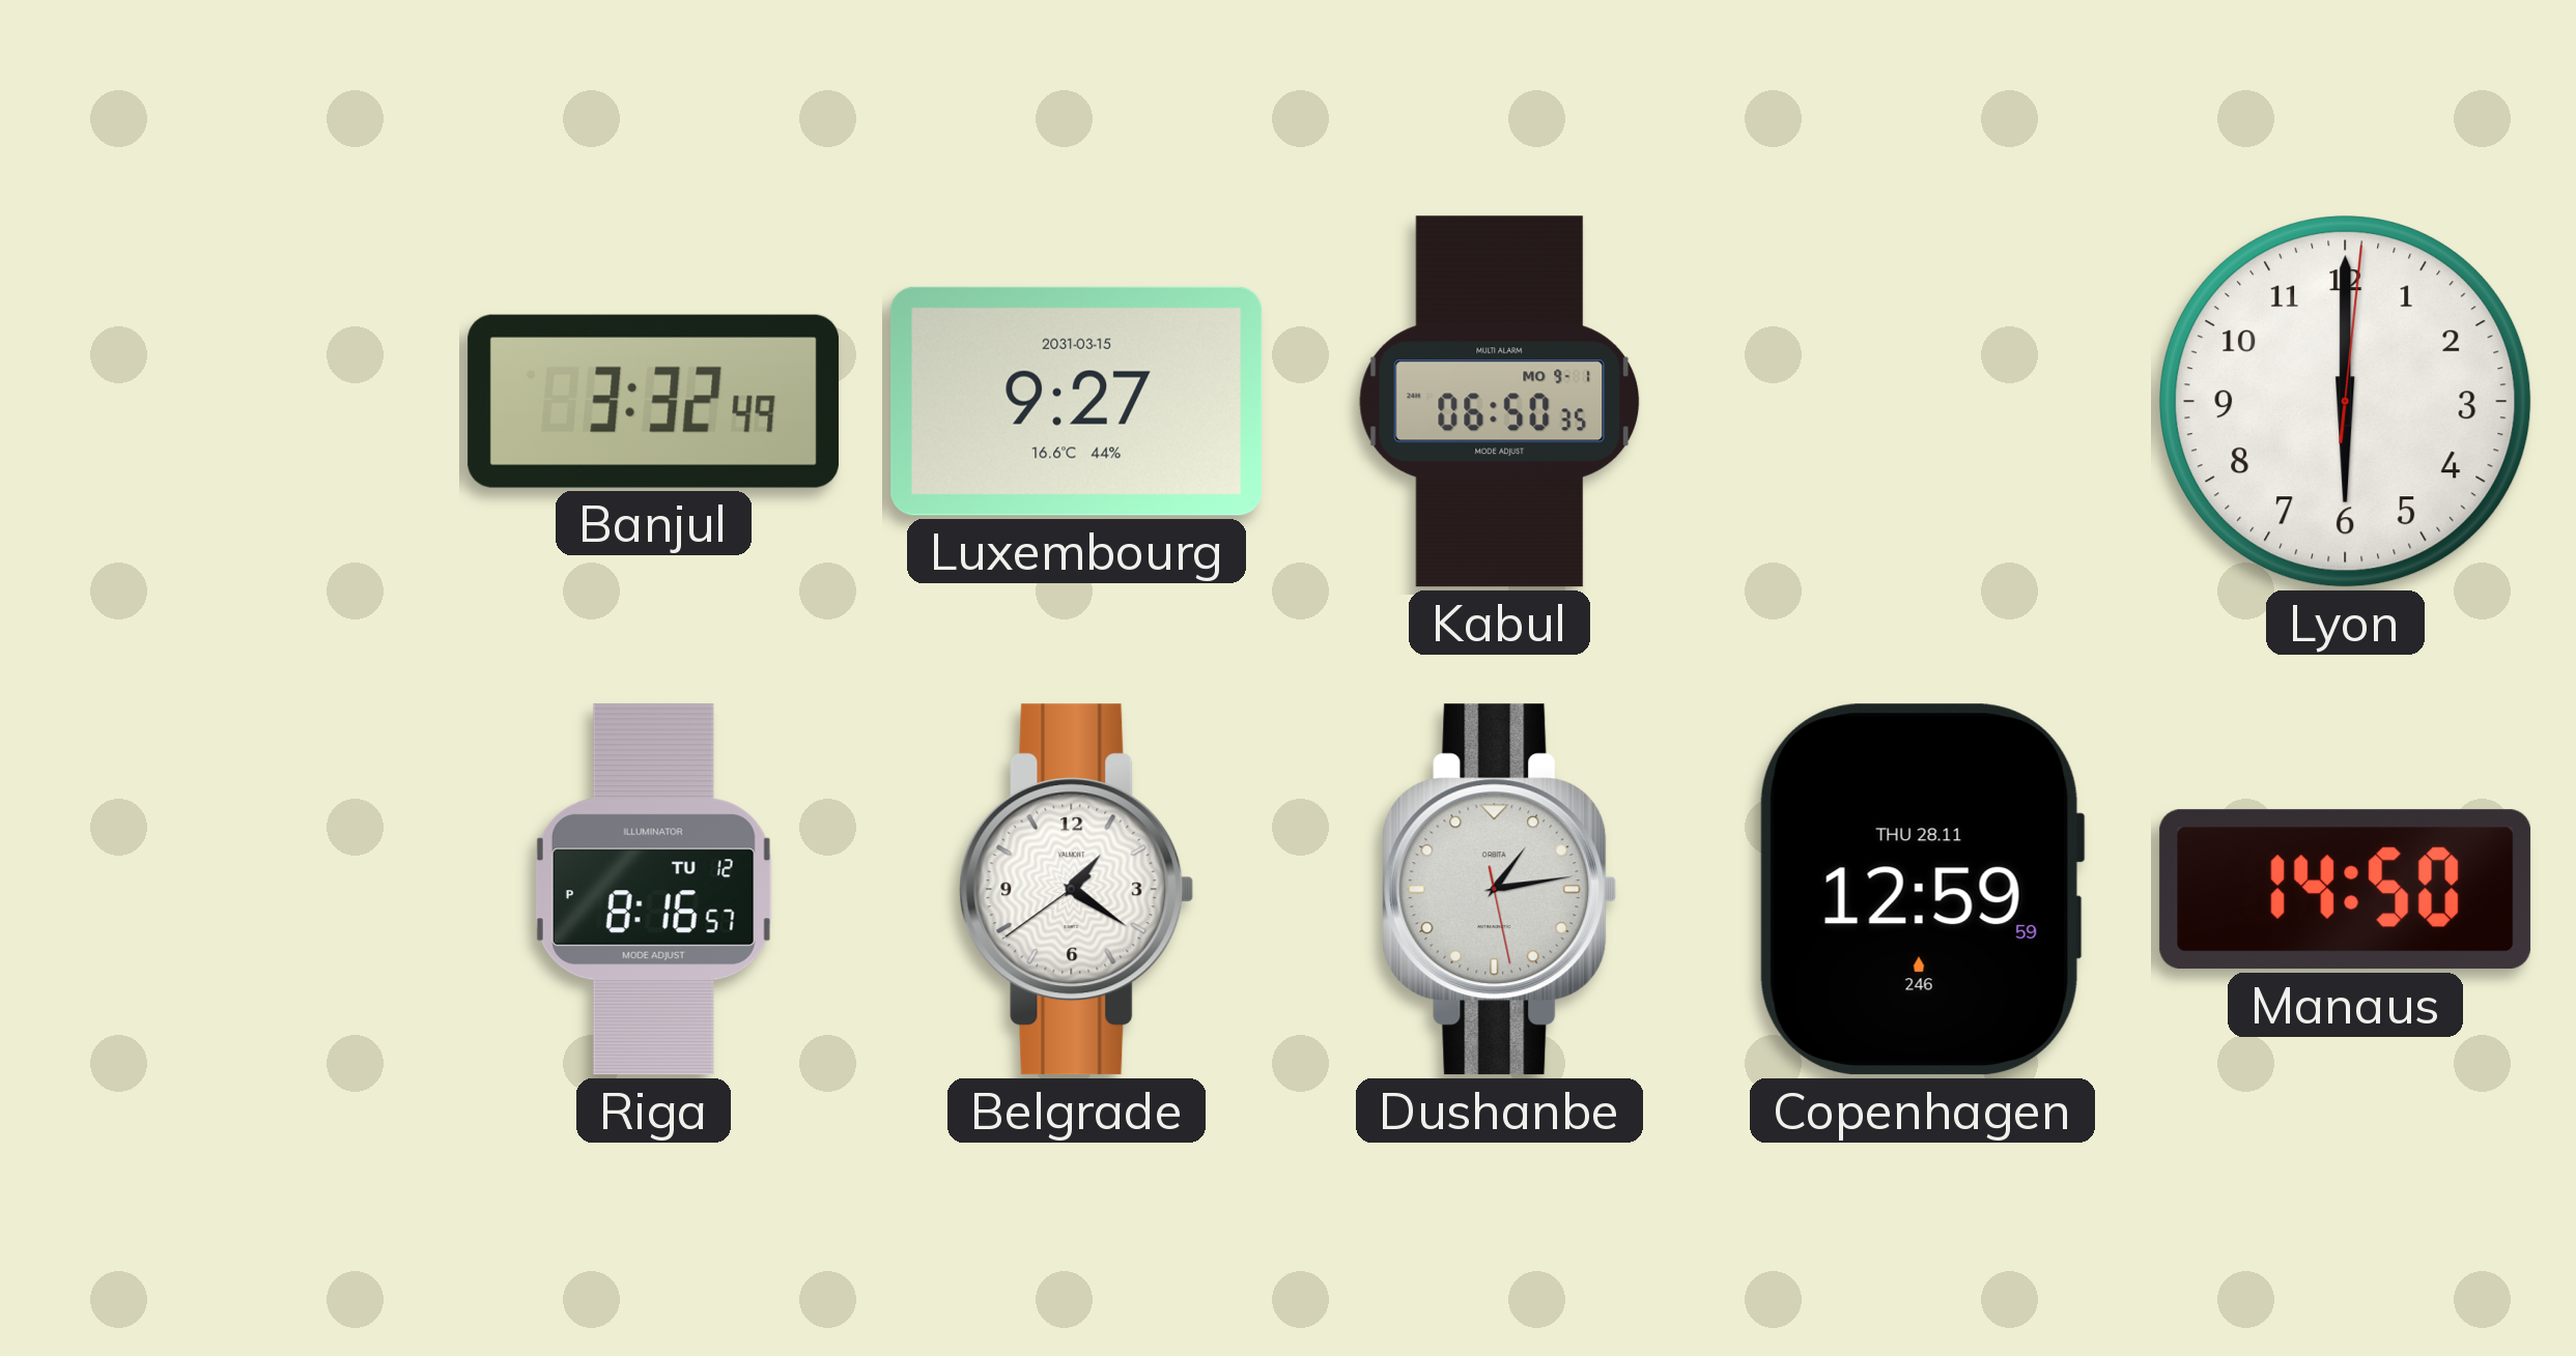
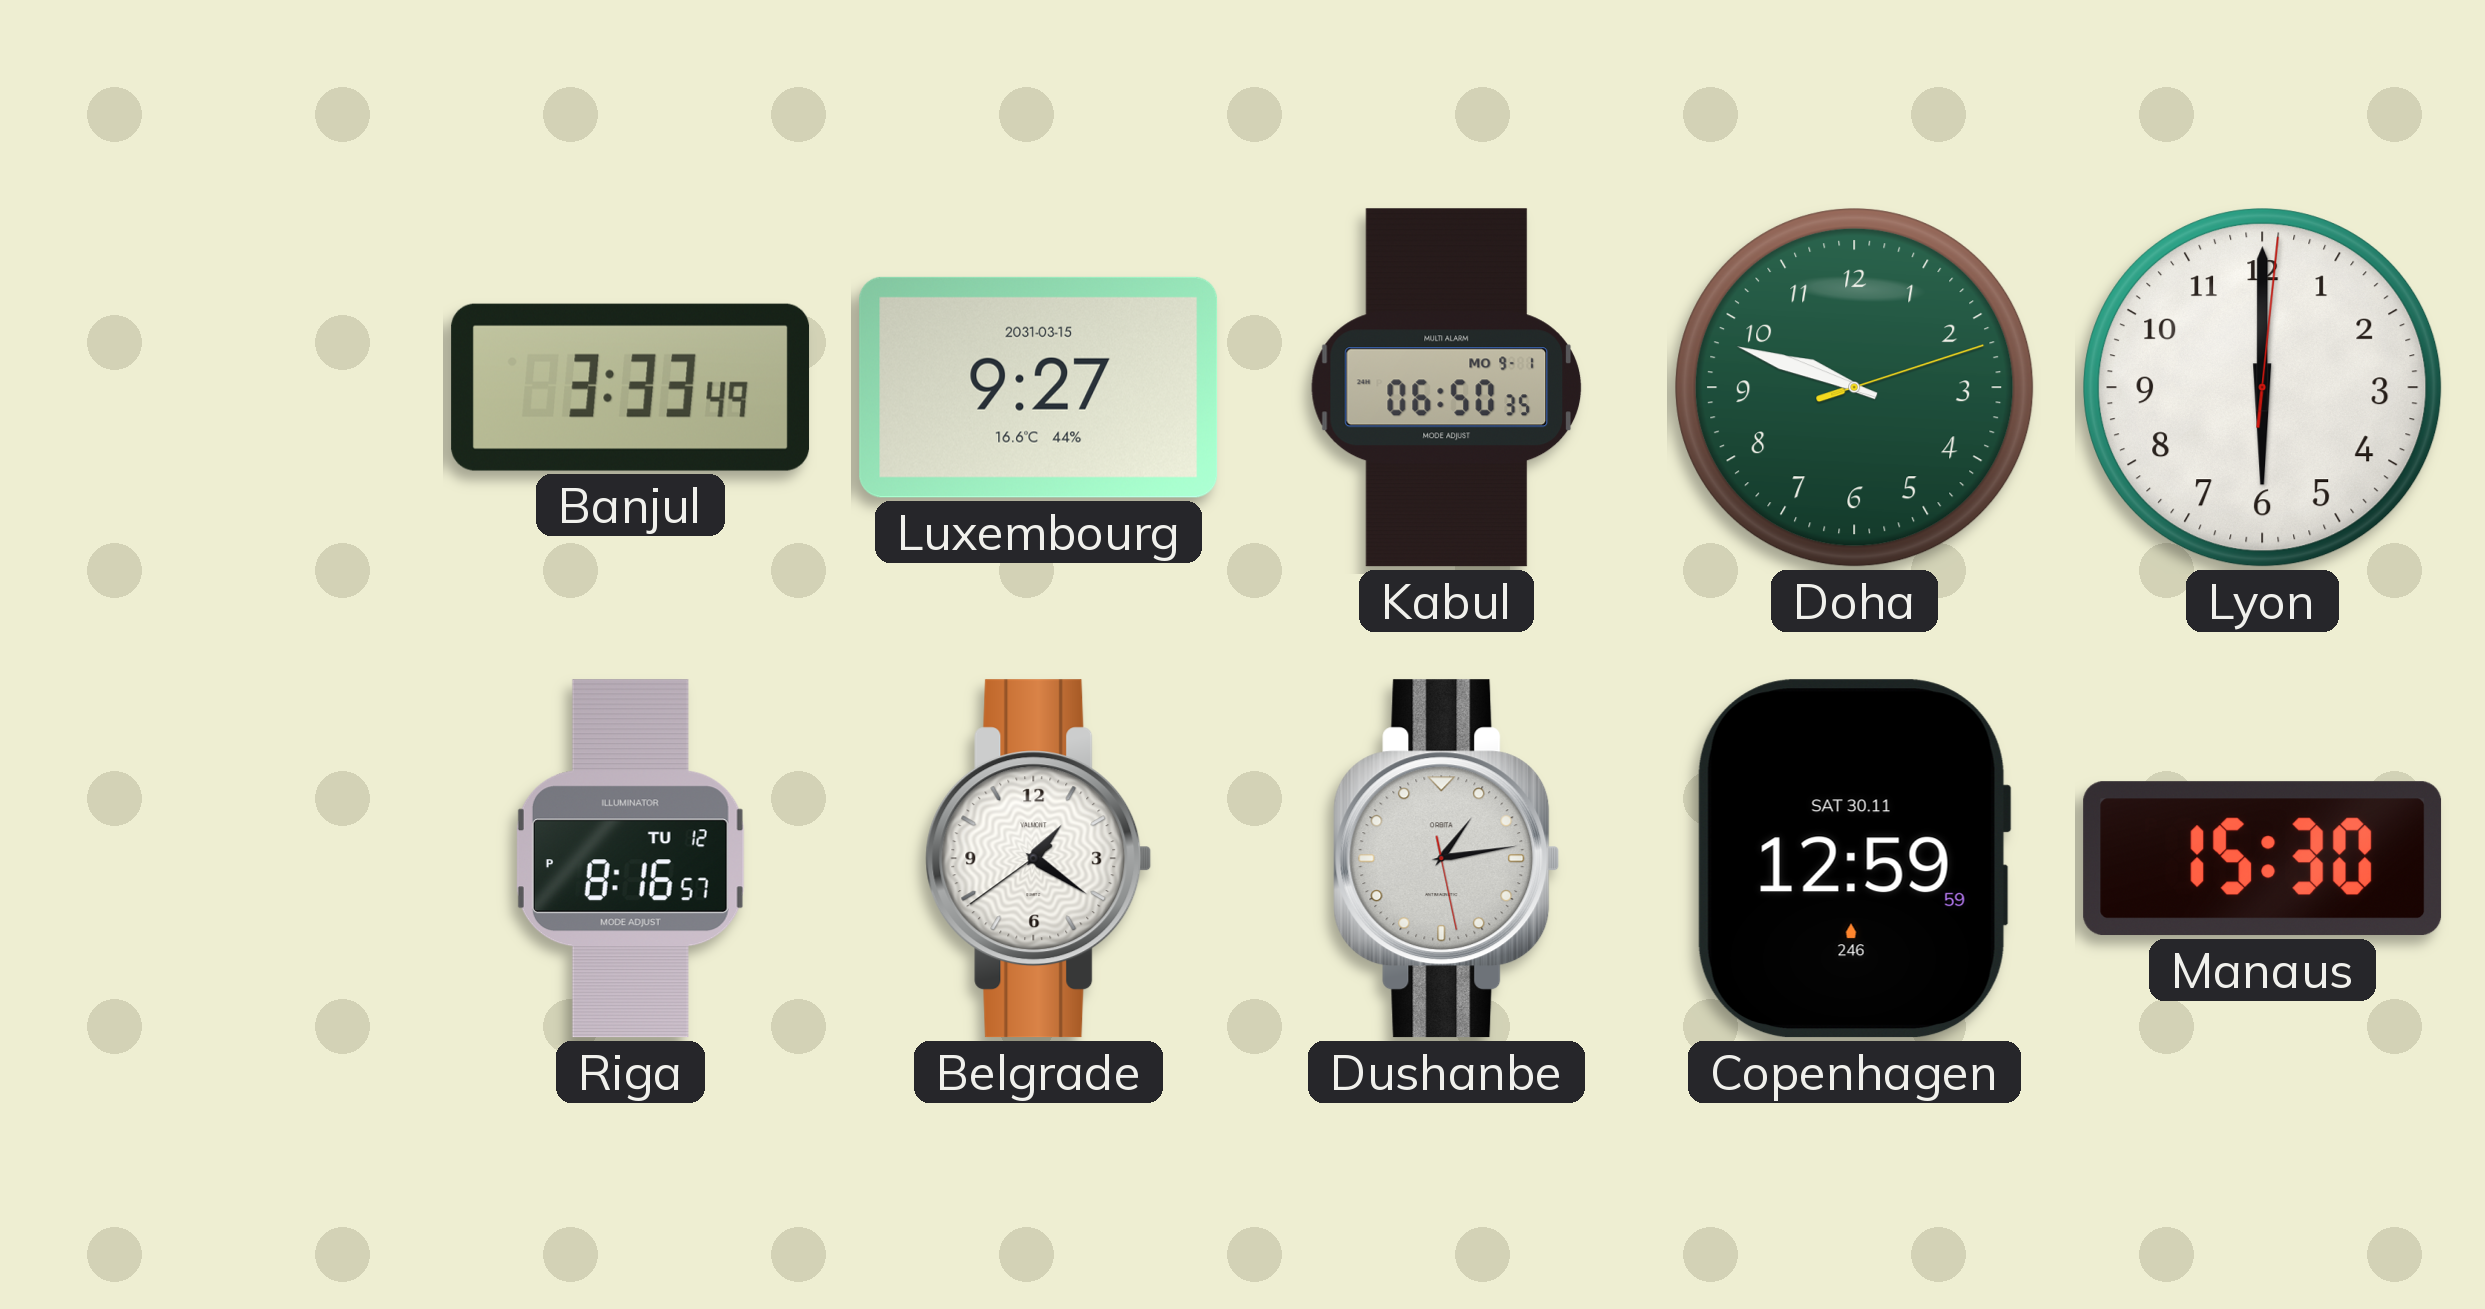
Banjul: 3:32 -> 3:33
Doha: none -> 9:48
Copenhagen date: THU 28.11 -> SAT 30.11
Manaus: 14:50 -> 15:30
